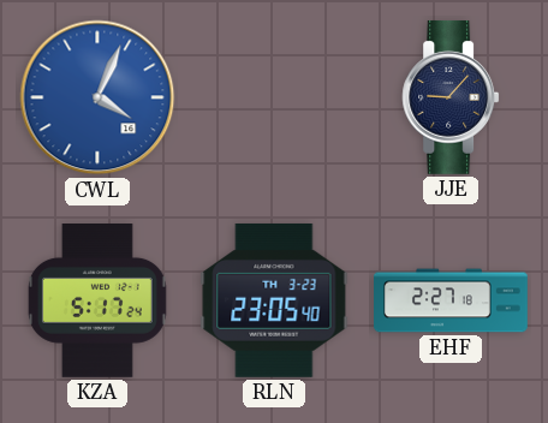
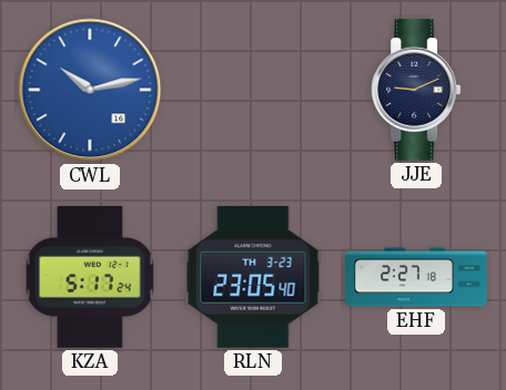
CWL: 4:04 -> 10:13
JJE: 9:07 -> 9:11
